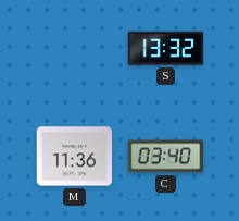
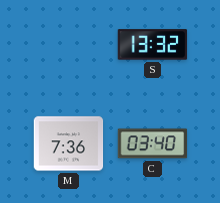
M: 11:36 -> 7:36
